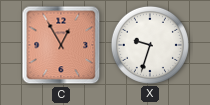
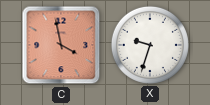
C: 12:55 -> 3:58
